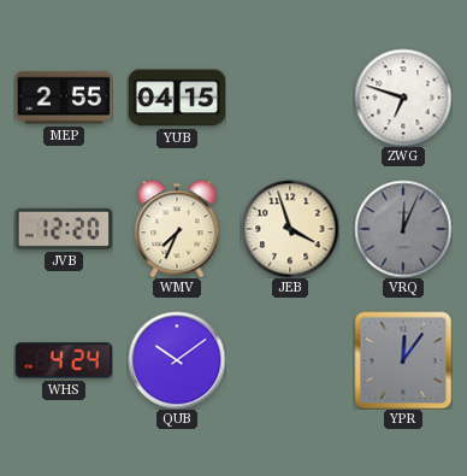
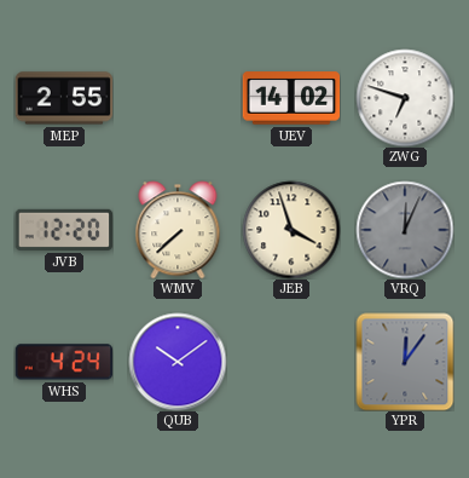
YUB: 04:15 -> none
UEV: none -> 14:02
WMV: 7:34 -> 7:38
